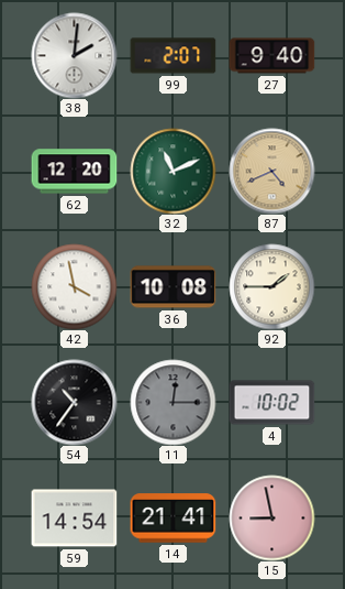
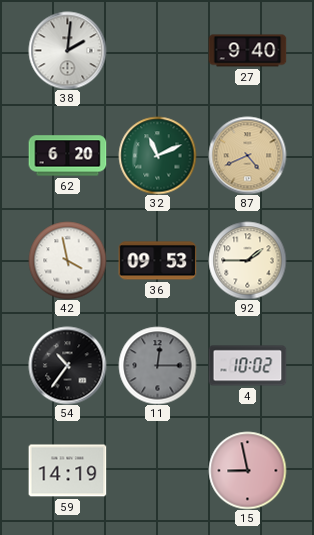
99: 2:07 -> none
62: 12:20 -> 6:20
36: 10:08 -> 09:53
59: 14:54 -> 14:19
14: 21:41 -> none
